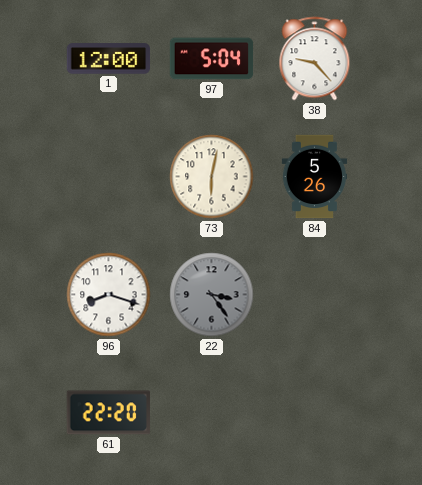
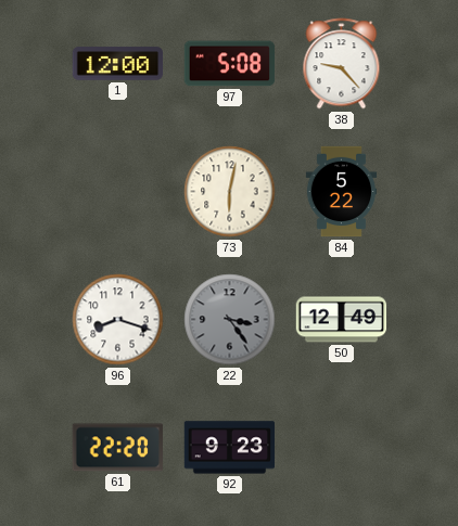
97: 5:04 -> 5:08
84: 5:26 -> 5:22
50: none -> 12:49
92: none -> 9:23
